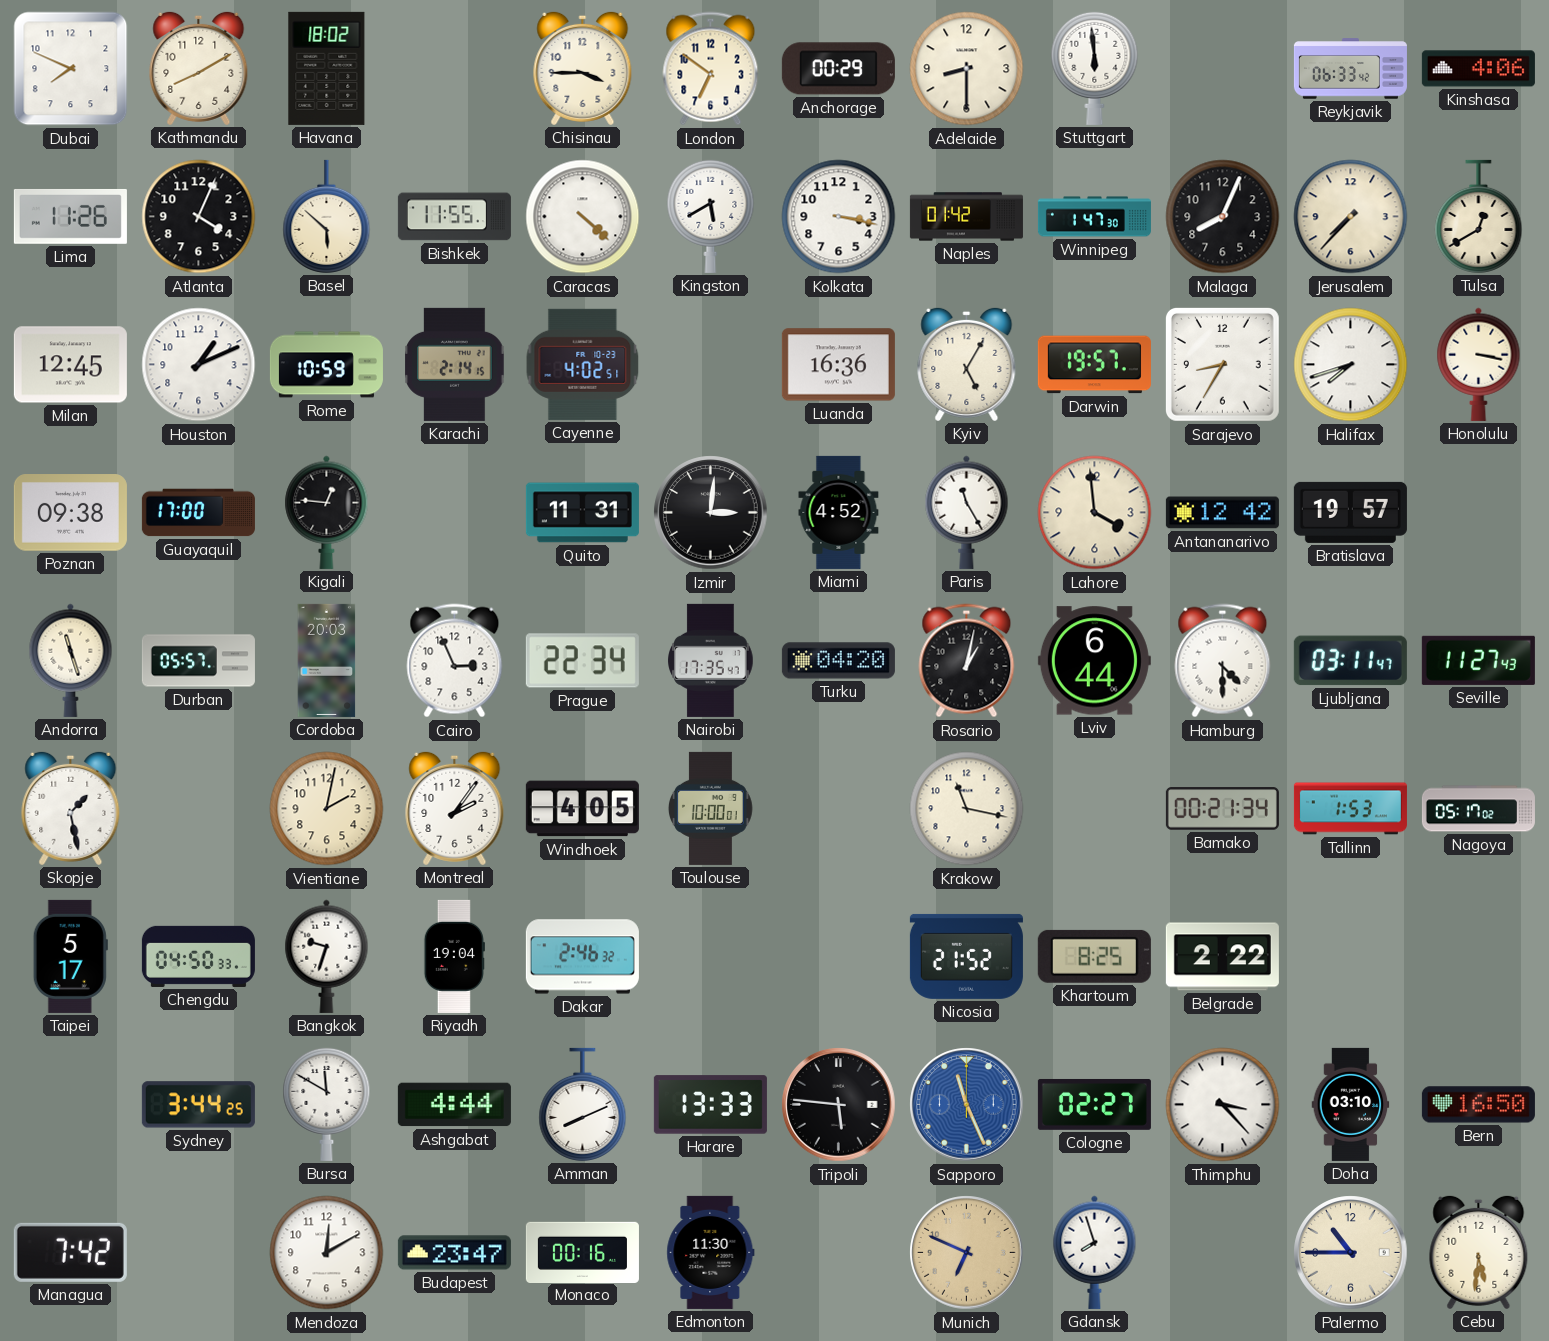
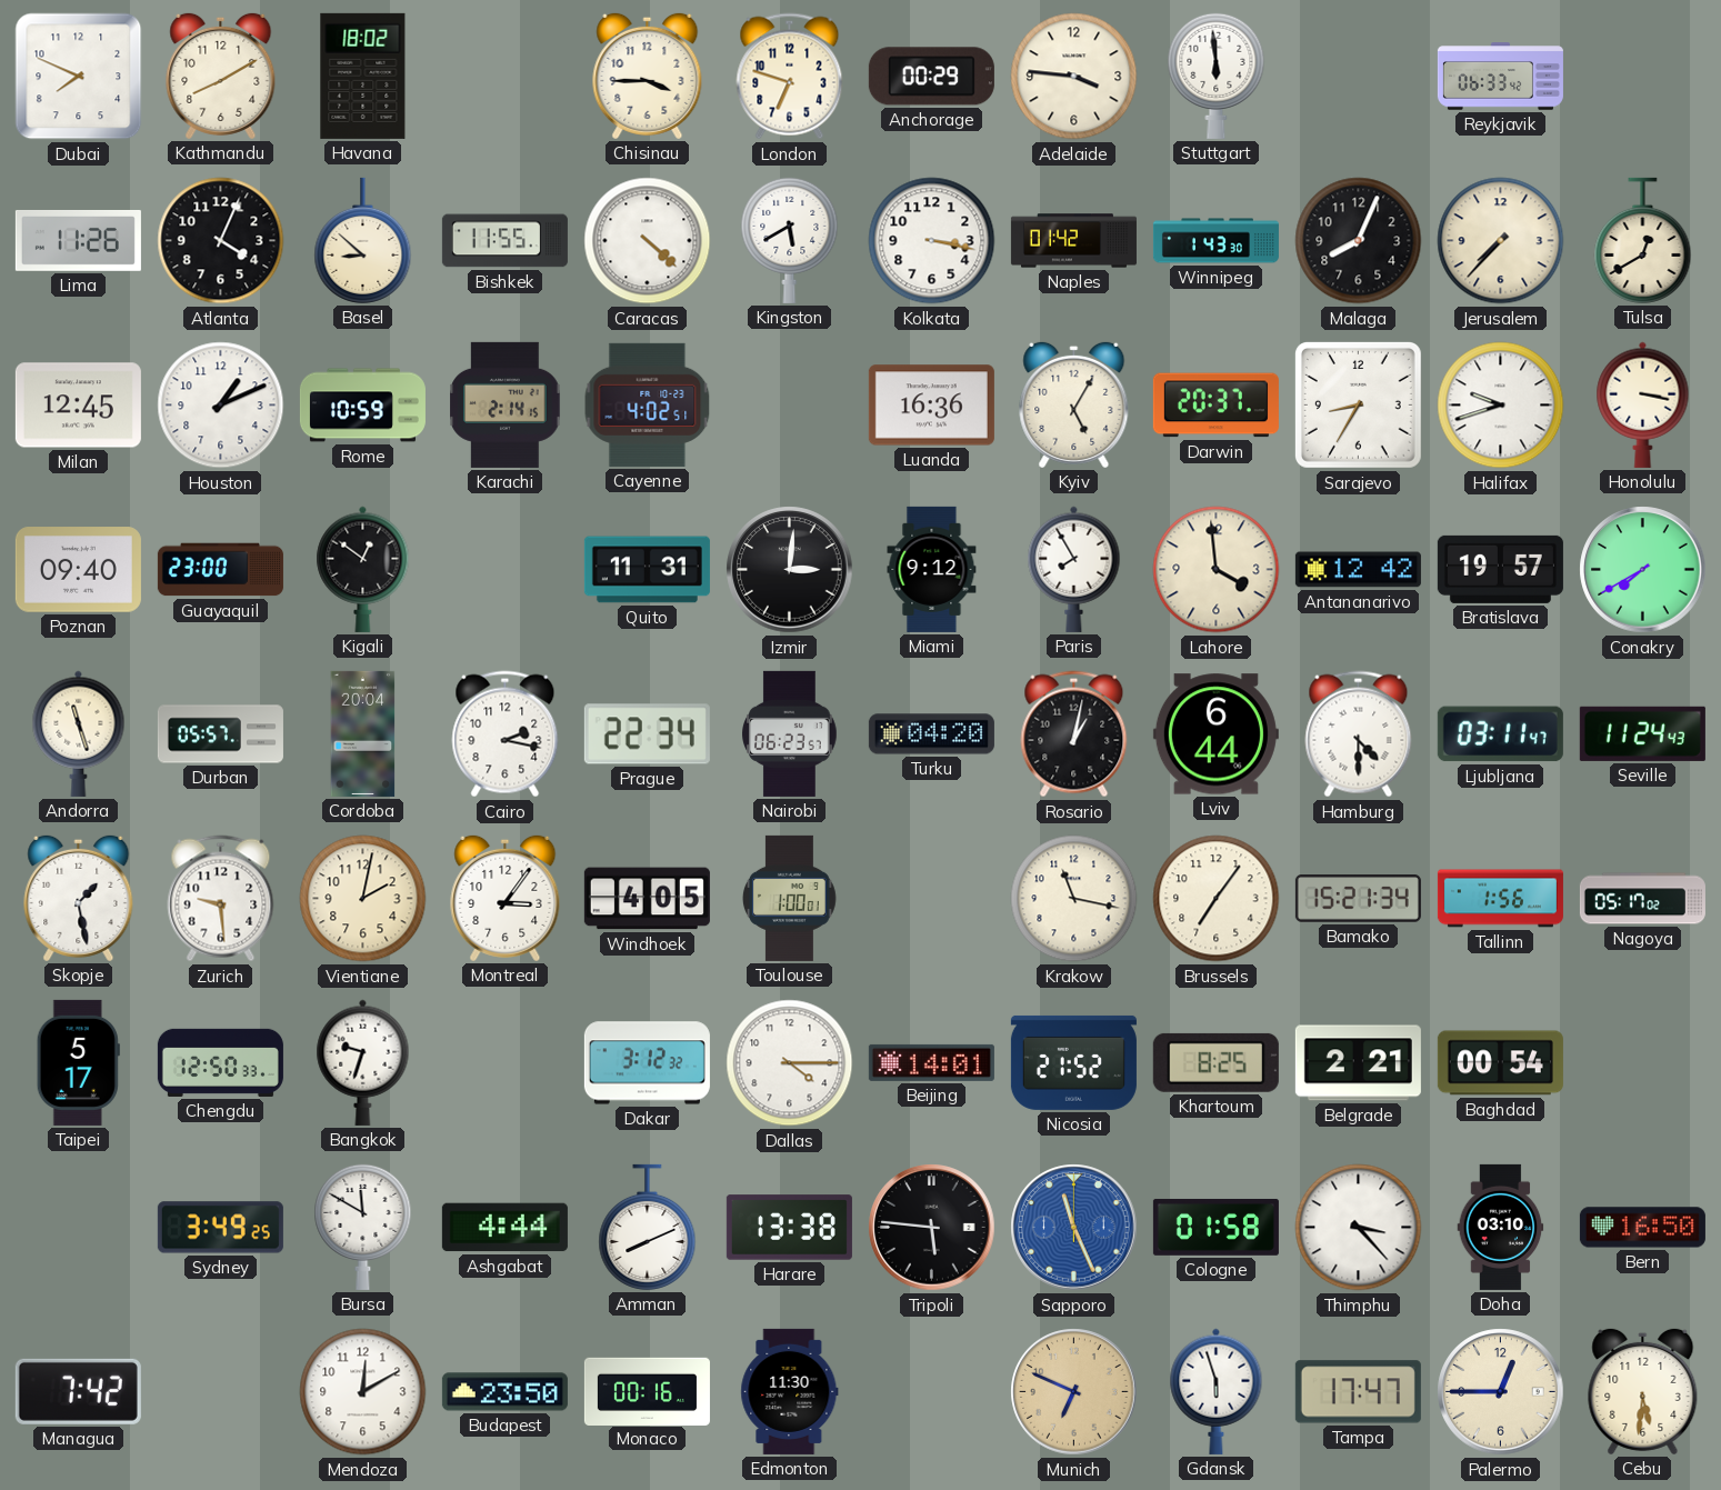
London: 6:51 -> 6:48
Adelaide: 8:30 -> 3:46
Kinshasa: 4:06 -> none
Basel: 5:52 -> 8:52
Winnipeg: 1:47 -> 1:43
Darwin: 19:57 -> 20:37
Halifax: 7:42 -> 9:42
Poznan: 09:38 -> 09:40
Guayaquil: 17:00 -> 23:00
Kigali: 12:46 -> 12:51
Miami: 4:52 -> 9:12
Paris: 11:25 -> 7:55
Conakry: none -> 7:40
Cordoba: 20:03 -> 20:04
Cairo: 2:56 -> 2:17
Nairobi: 17:35 -> 06:23
Seville: 11:27 -> 11:24
Zurich: none -> 9:29
Montreal: 2:06 -> 3:06
Toulouse: 10:00 -> 1:00
Brussels: none -> 7:06
Bamako: 00:21 -> 15:21
Tallinn: 1:53 -> 1:56
Chengdu: 04:50 -> 12:50
Riyadh: 19:04 -> none
Dakar: 2:46 -> 3:12
Dallas: none -> 4:15
Beijing: none -> 14:01
Belgrade: 2:22 -> 2:21
Baghdad: none -> 00:54
Sydney: 3:44 -> 3:49
Harare: 13:33 -> 13:38
Cologne: 02:27 -> 01:58
Budapest: 23:47 -> 23:50
Gdansk: 7:57 -> 5:57
Tampa: none -> 17:47
Palermo: 10:45 -> 12:45
